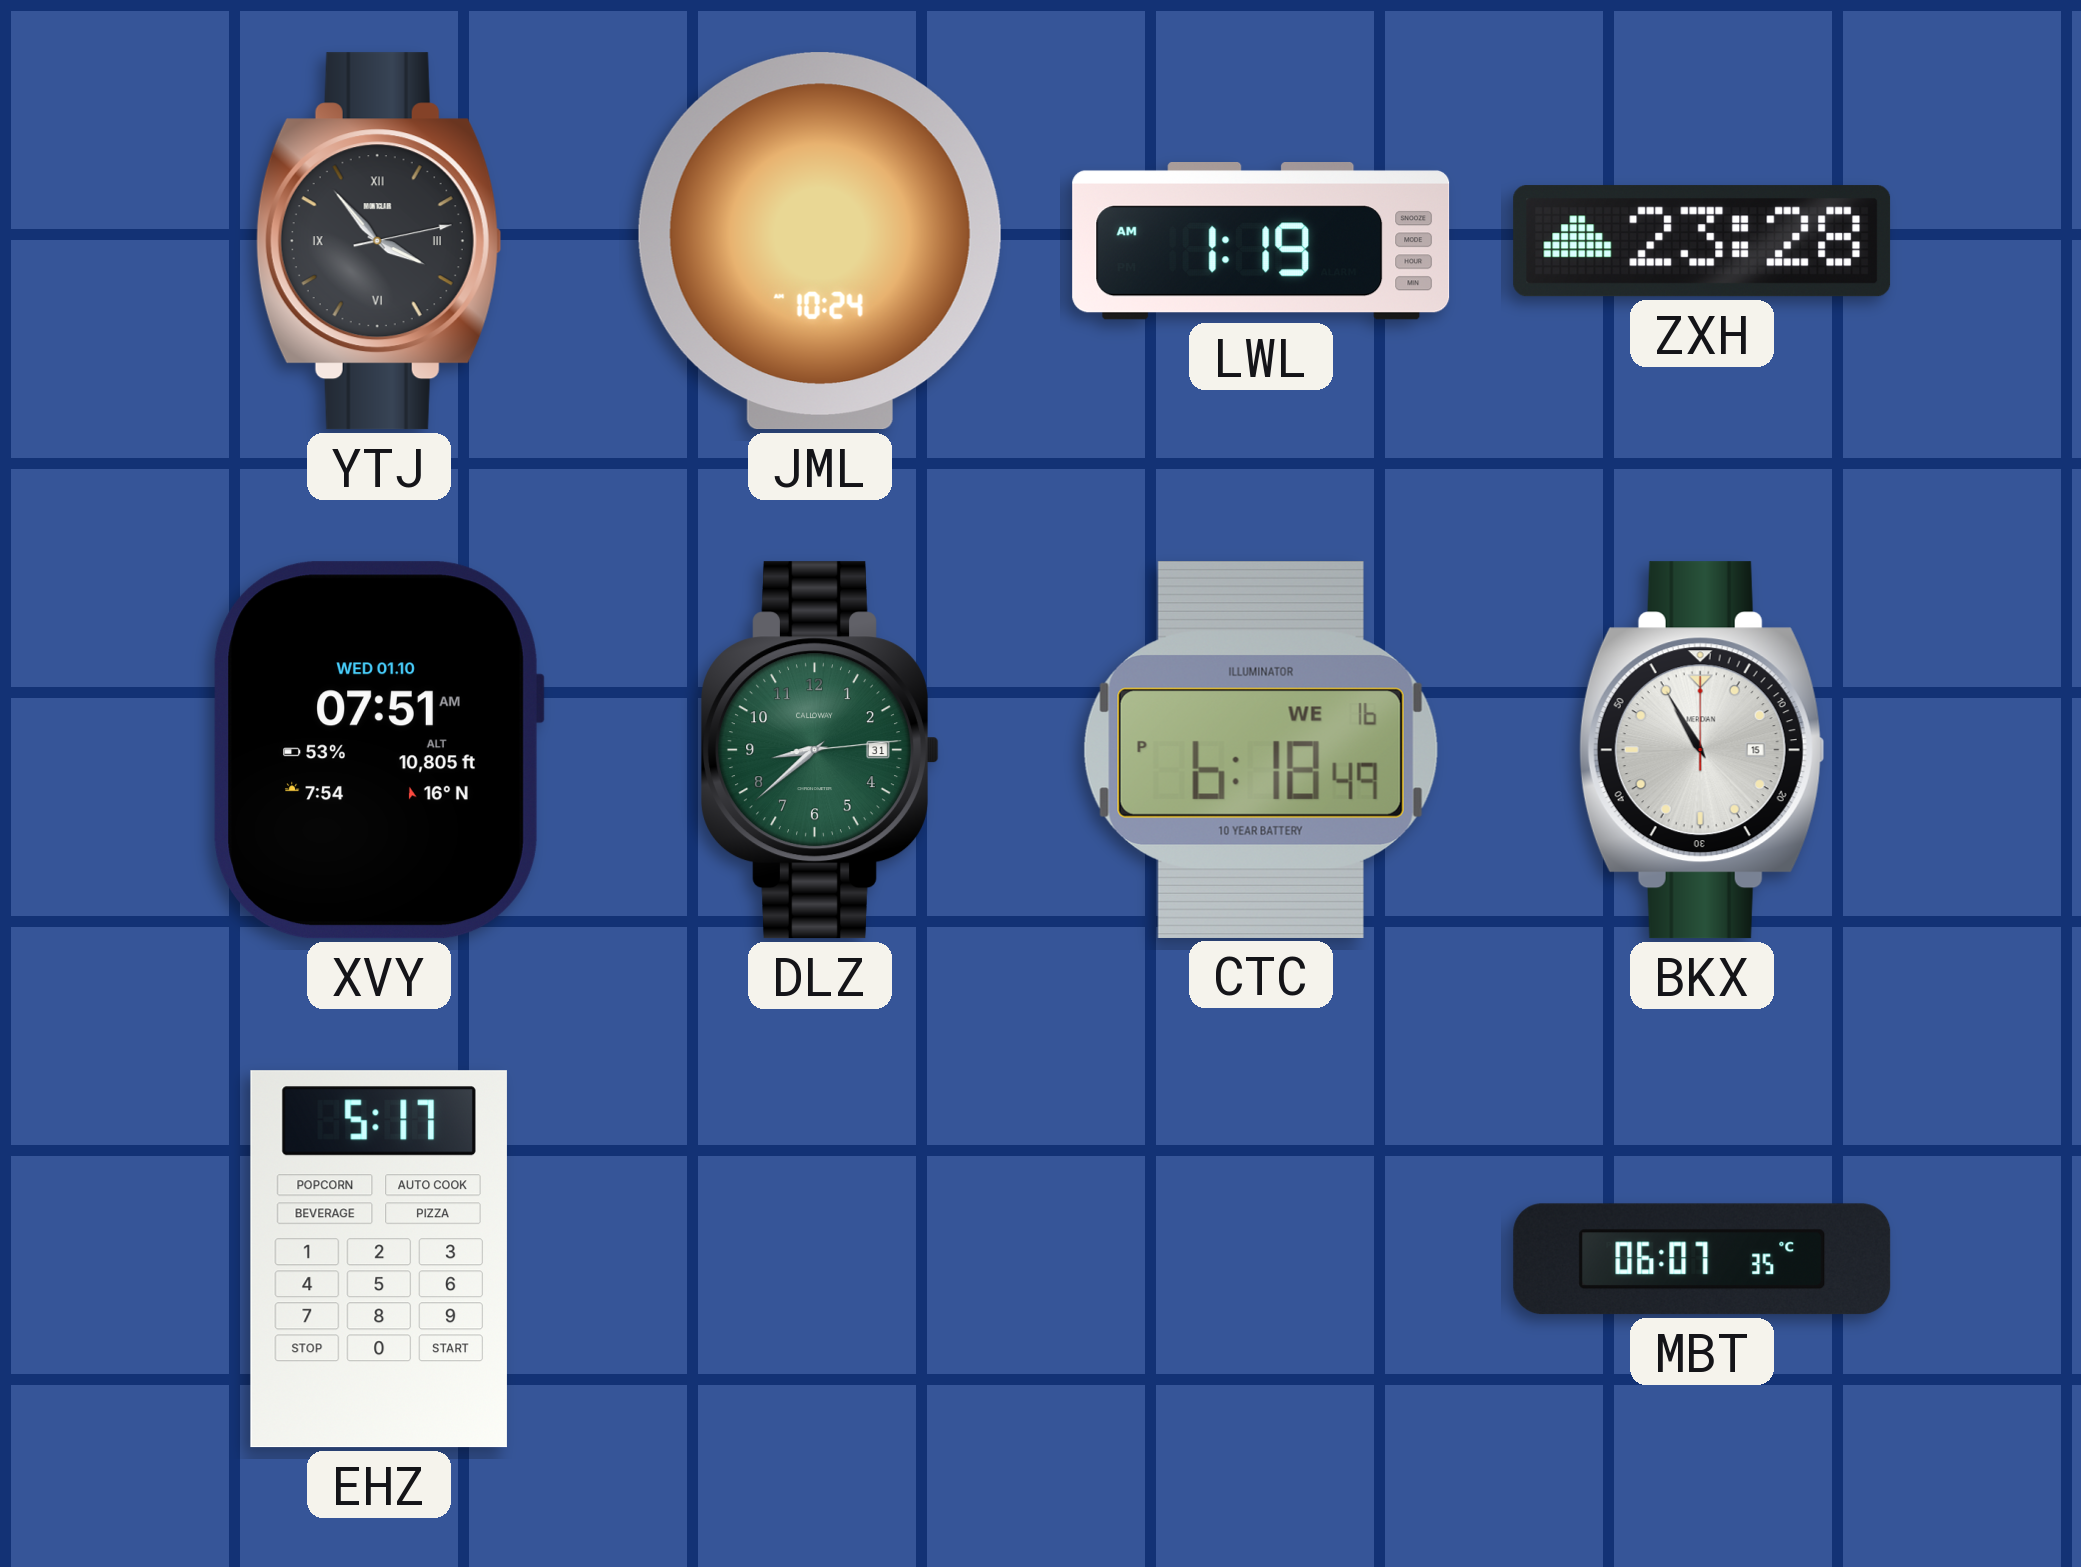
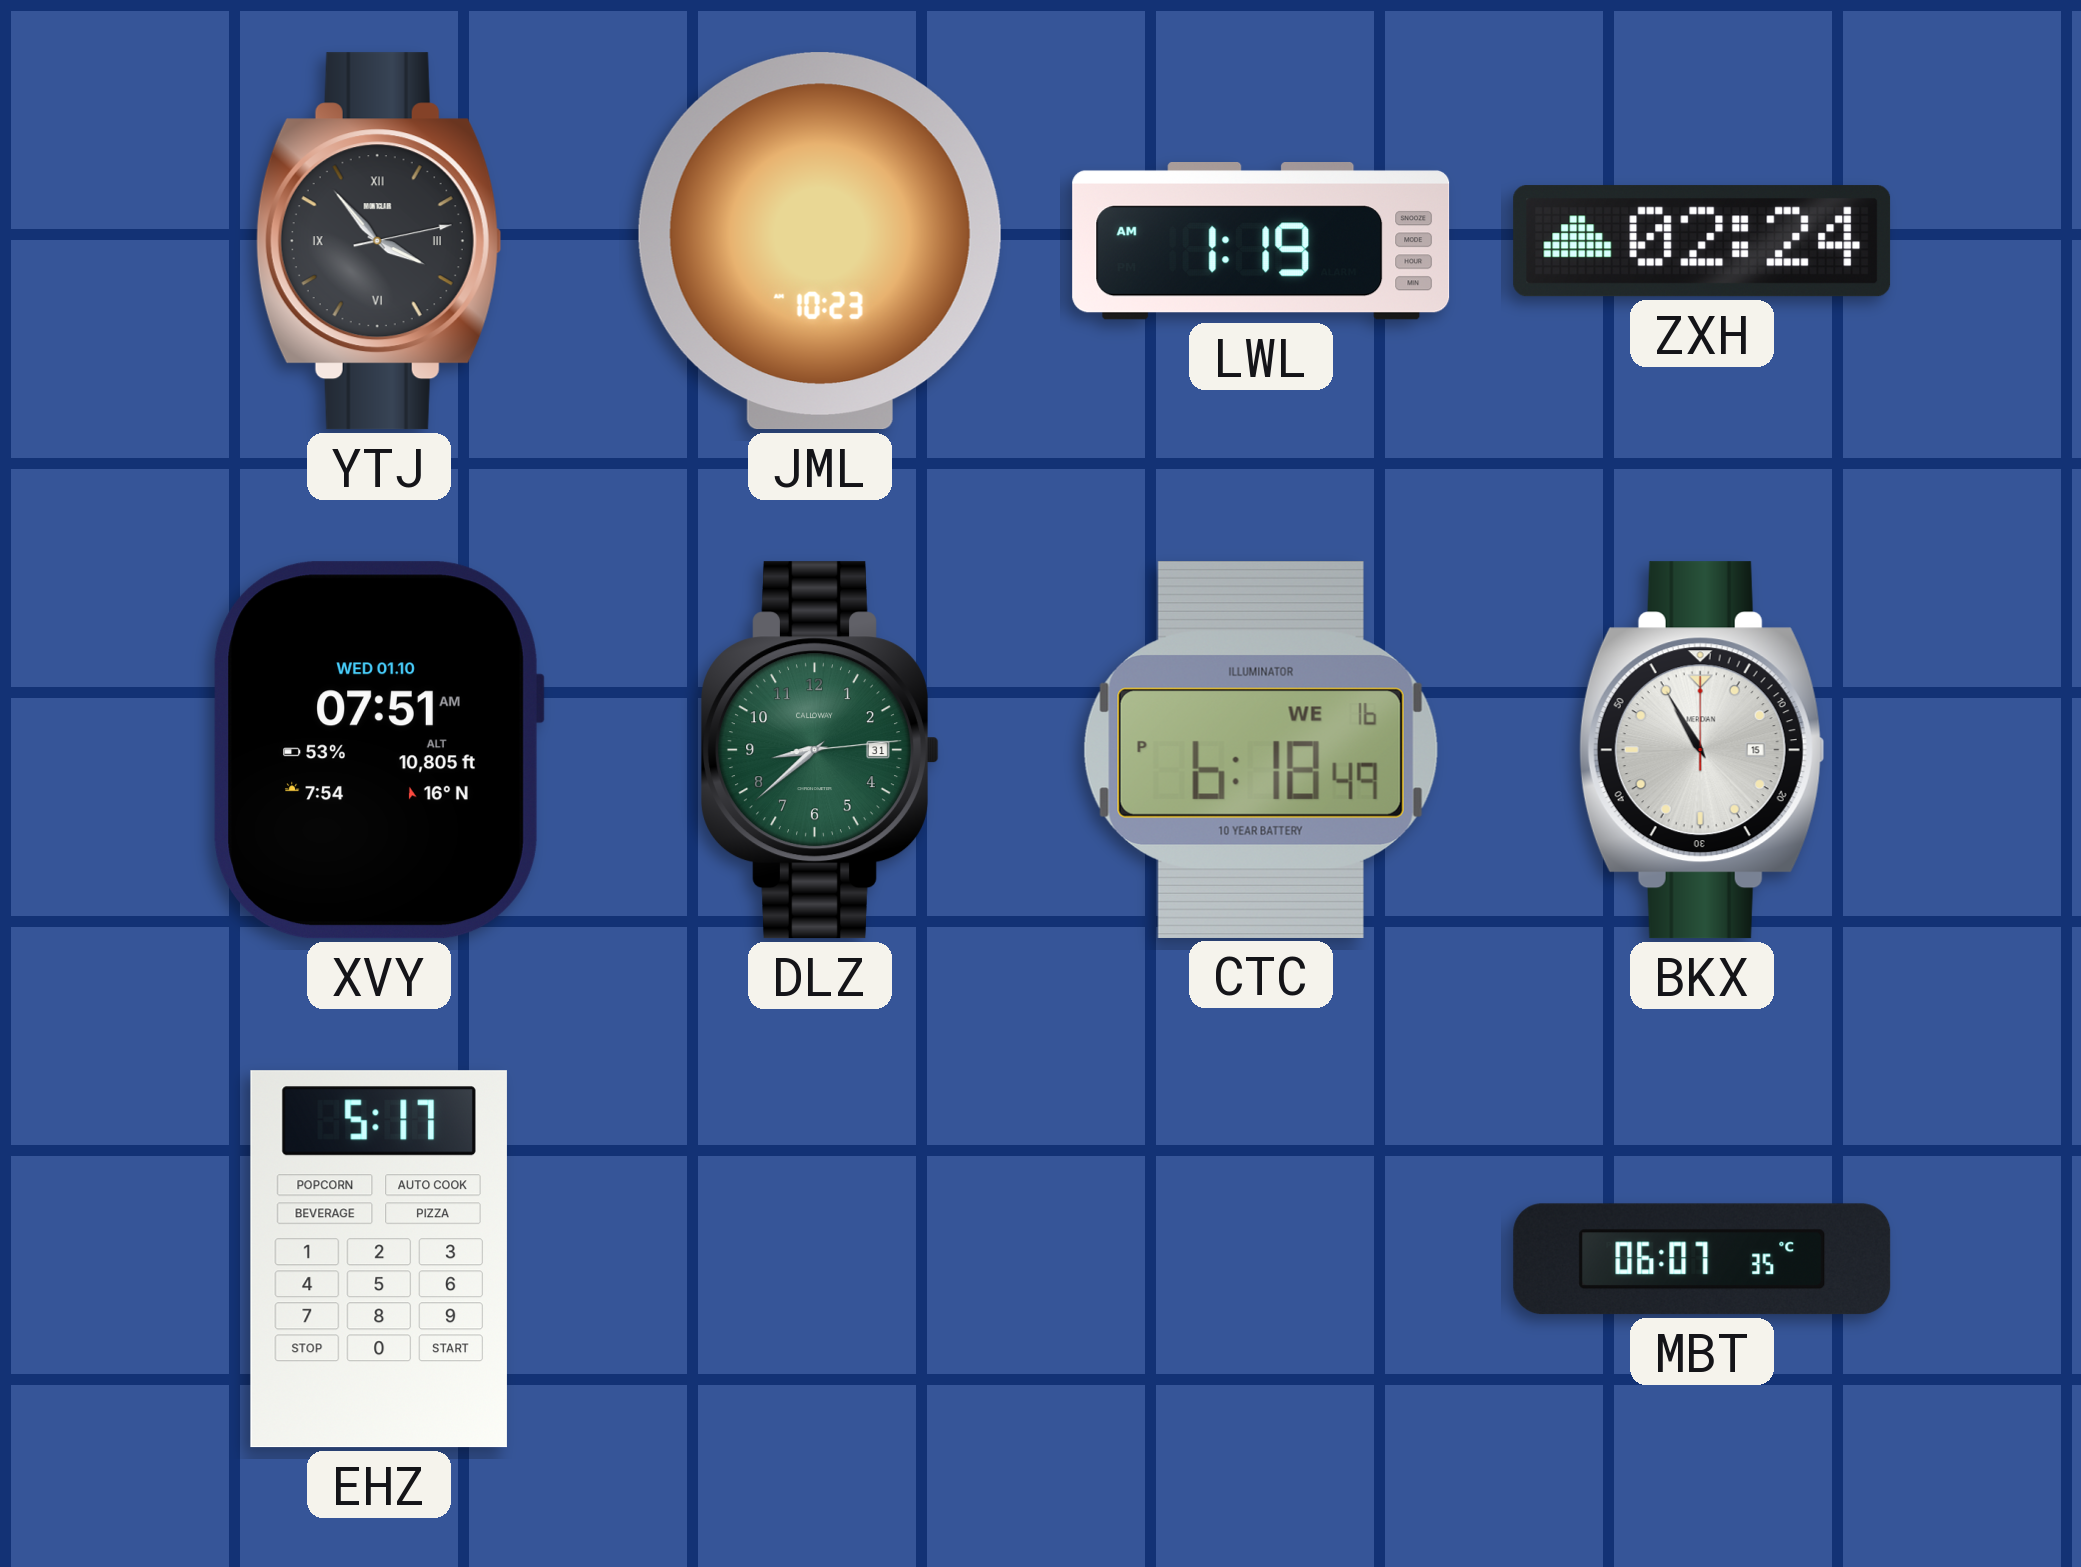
JML: 10:24 -> 10:23
ZXH: 23:28 -> 02:24
